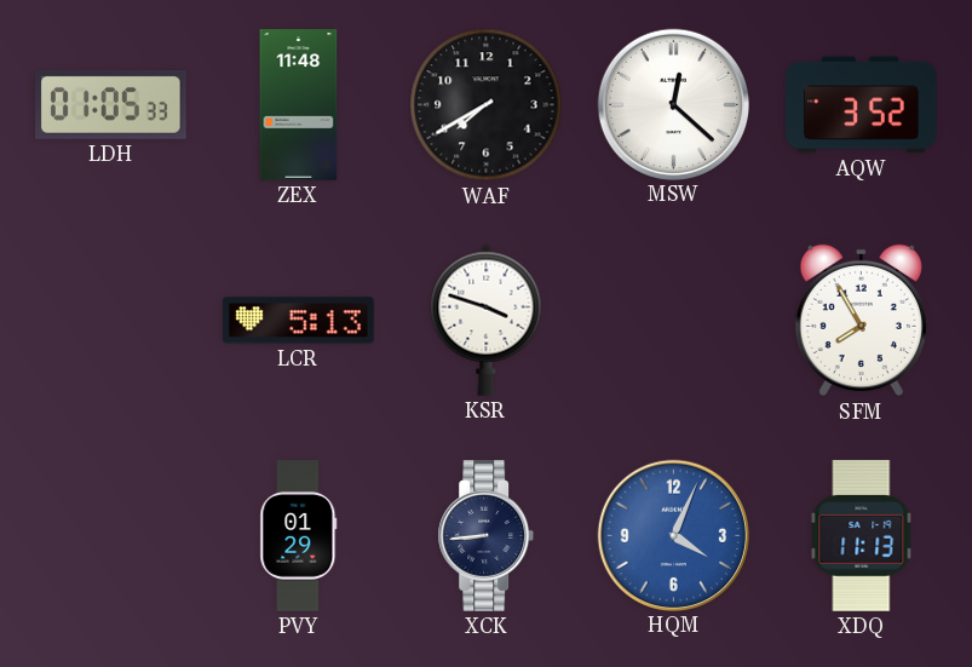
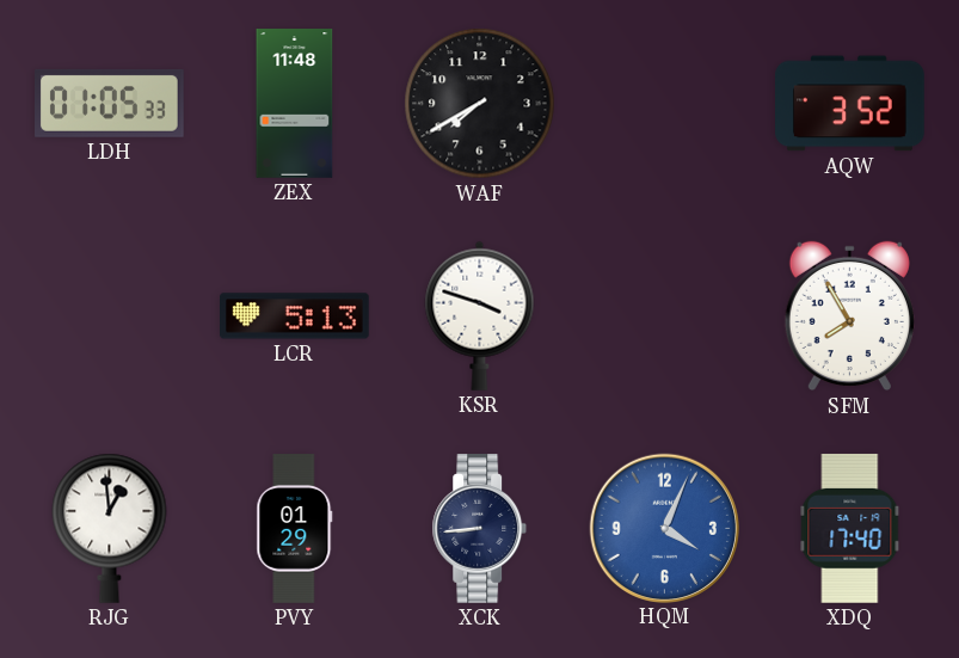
MSW: 12:22 -> none
RJG: none -> 12:59
XDQ: 11:13 -> 17:40
